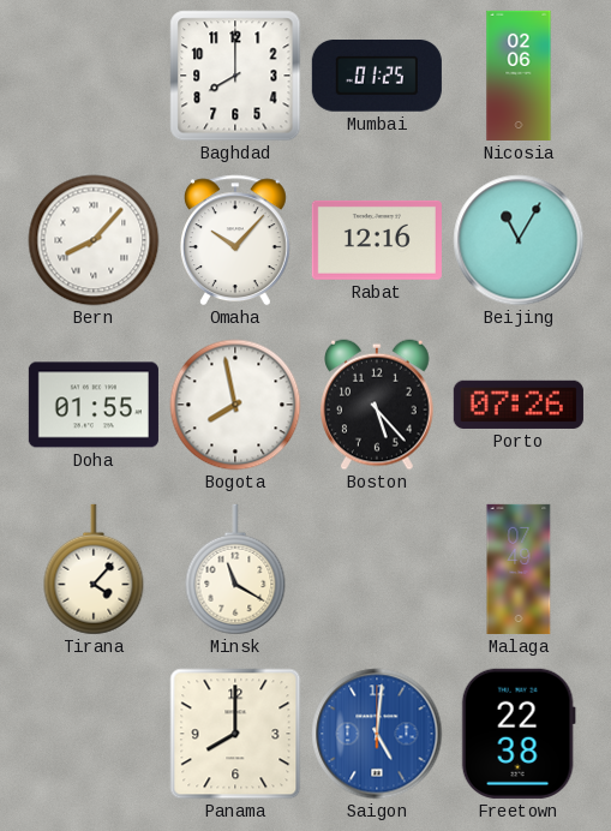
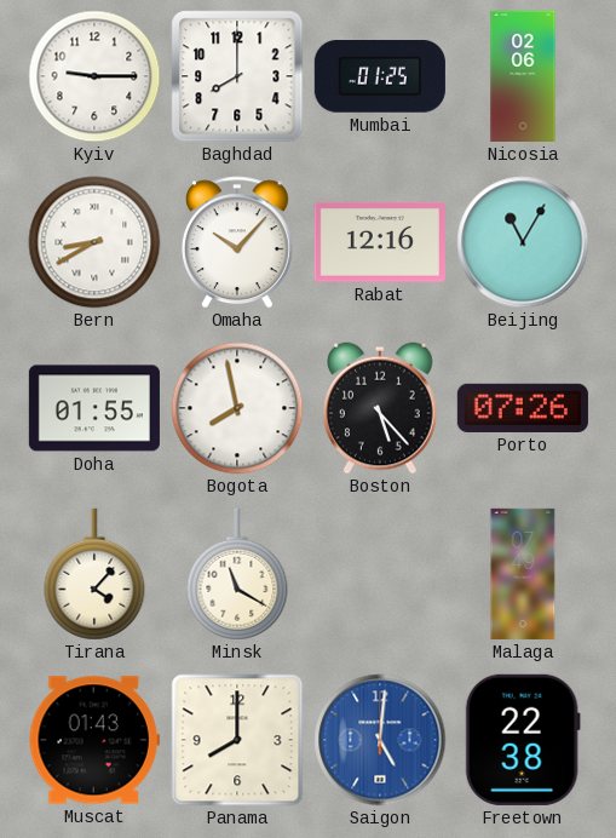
Kyiv: none -> 9:15
Bern: 8:07 -> 8:40
Muscat: none -> 01:43
